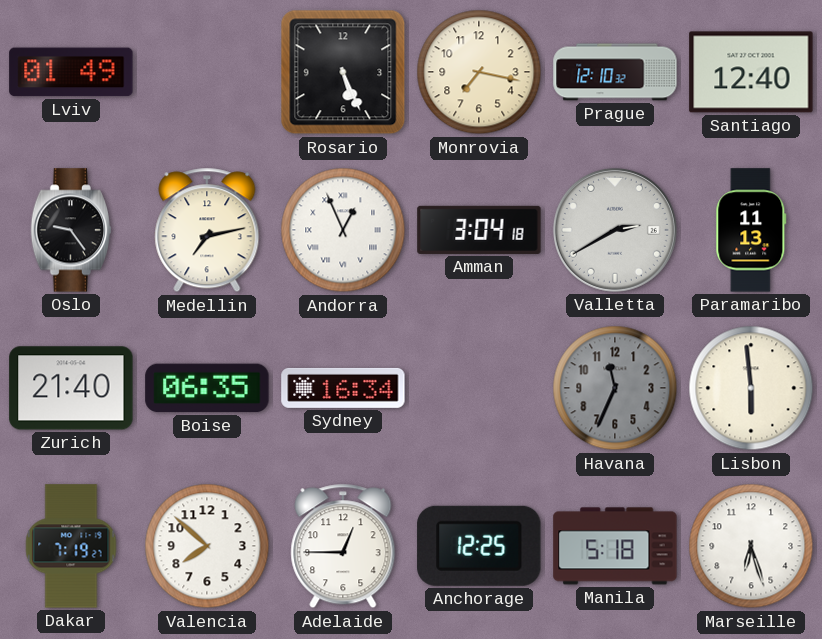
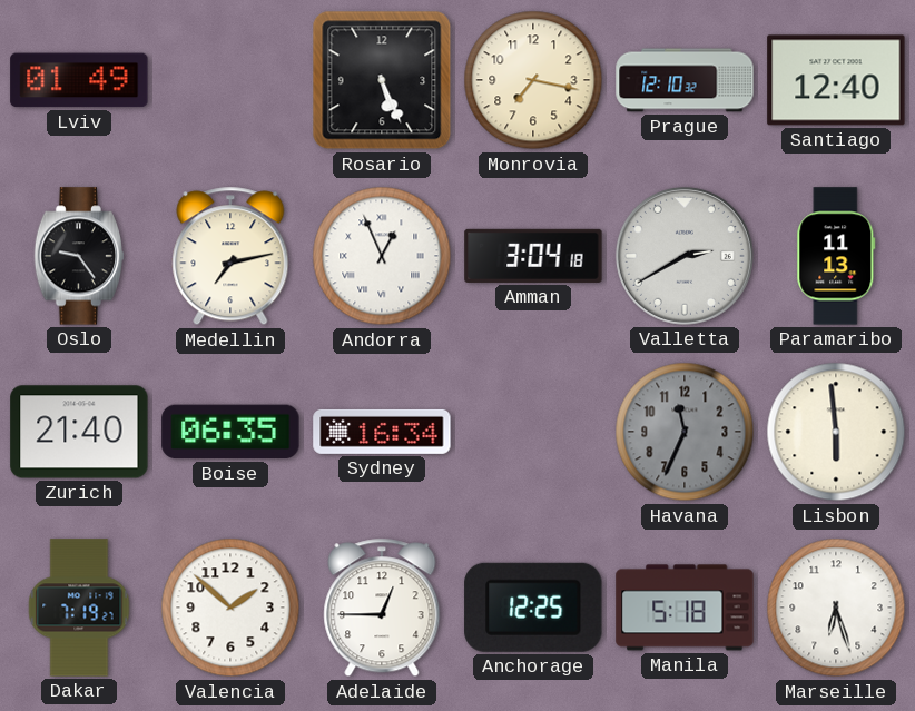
Valencia: 7:52 -> 1:52
